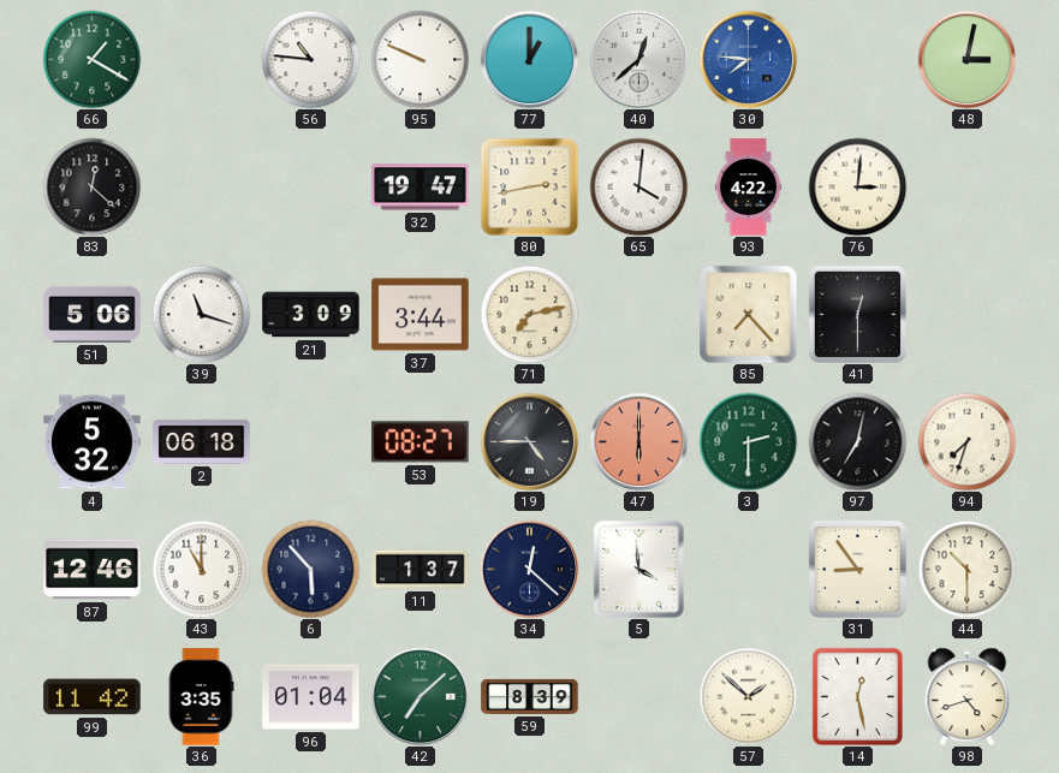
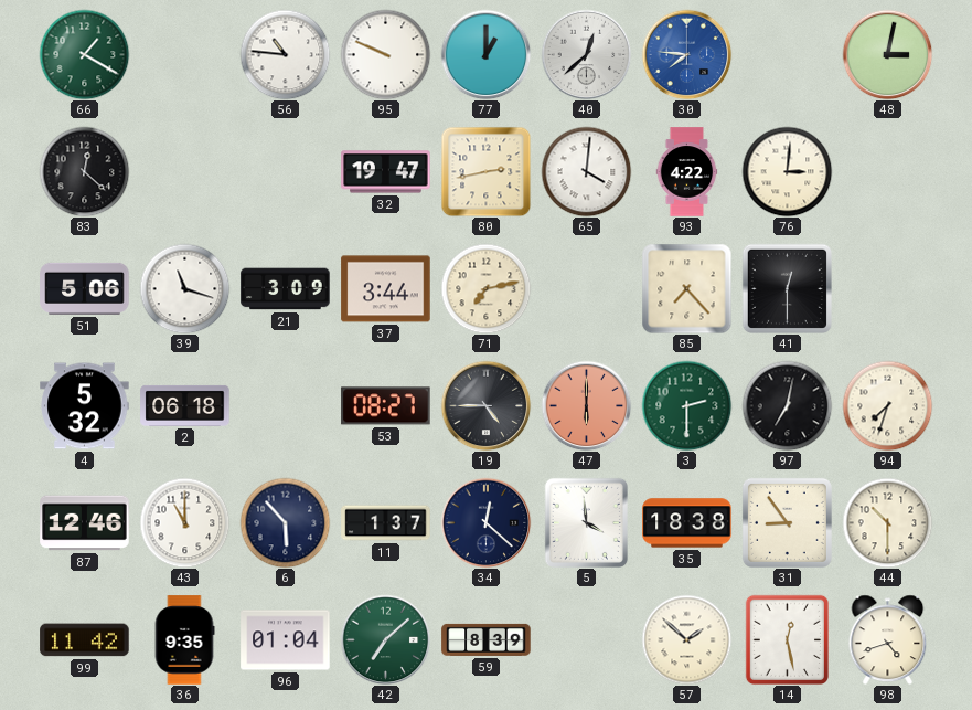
35: none -> 18:38
36: 3:35 -> 9:35
